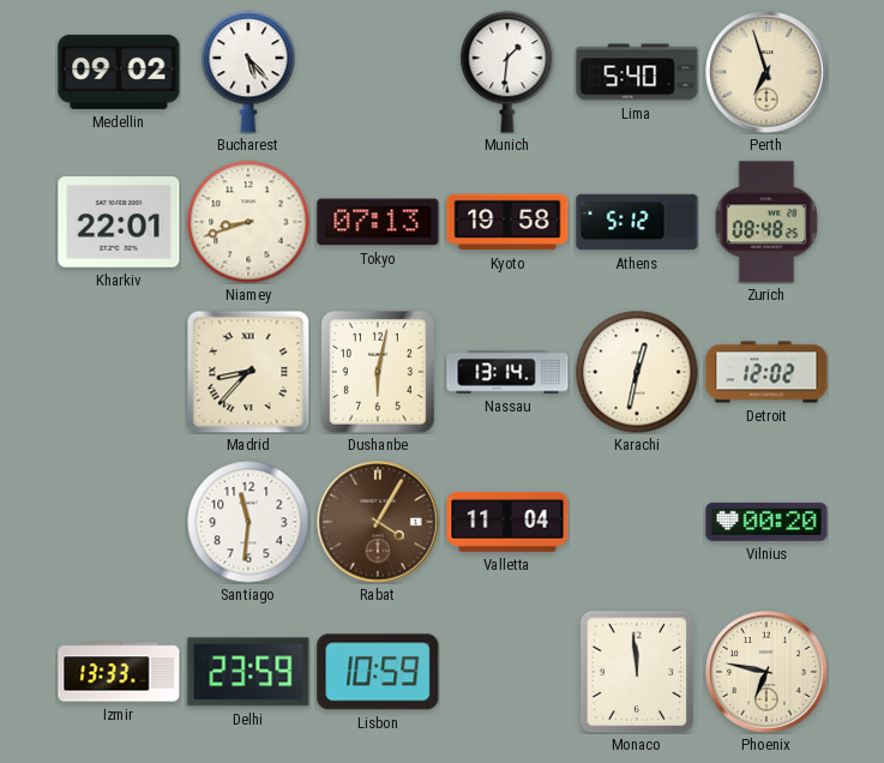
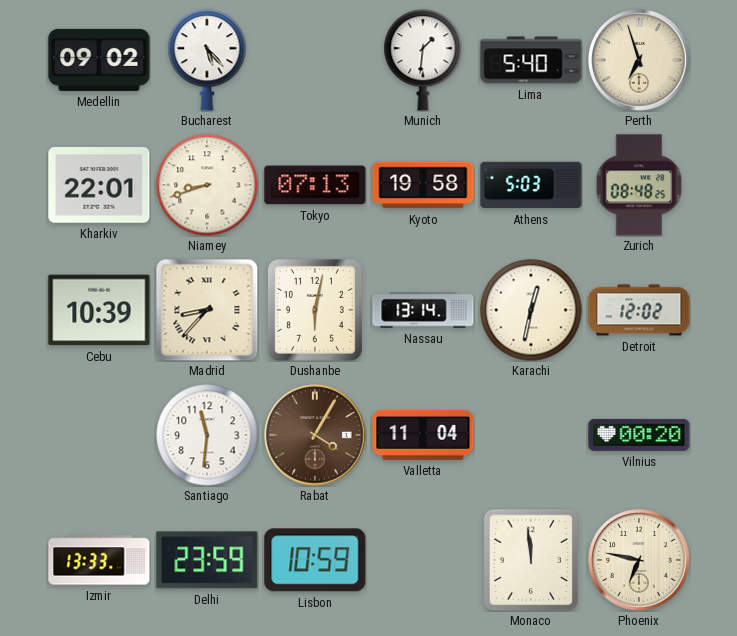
Athens: 5:12 -> 5:03
Cebu: none -> 10:39
